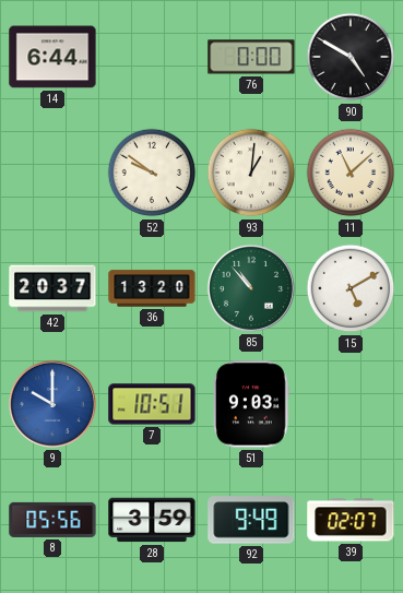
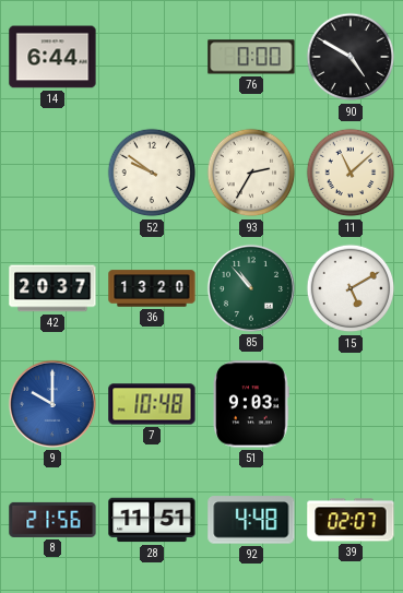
93: 1:01 -> 2:35
7: 10:51 -> 10:48
8: 05:56 -> 21:56
28: 3:59 -> 11:51
92: 9:49 -> 4:48
